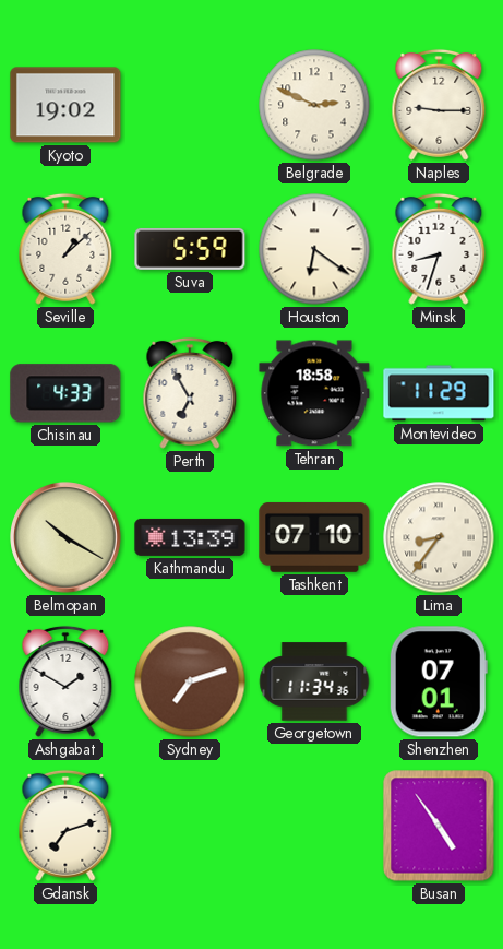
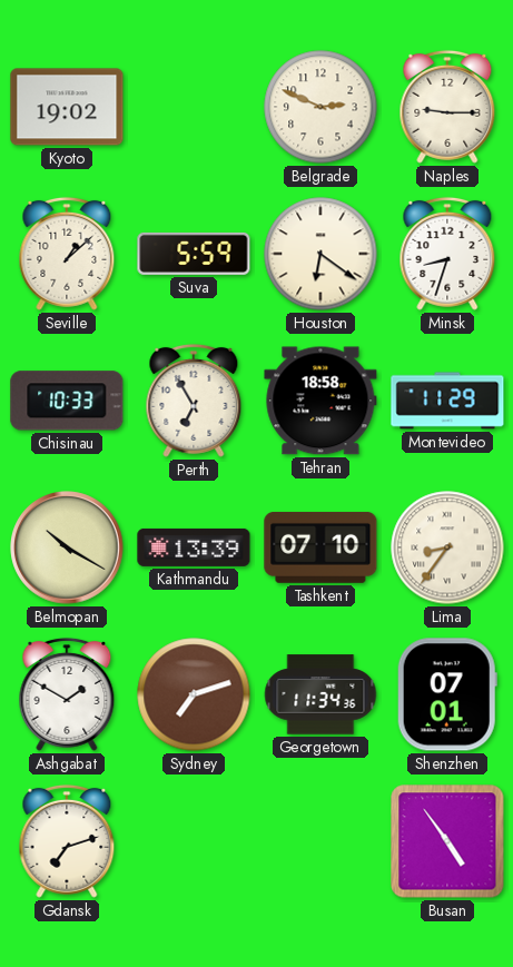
Chisinau: 4:33 -> 10:33
